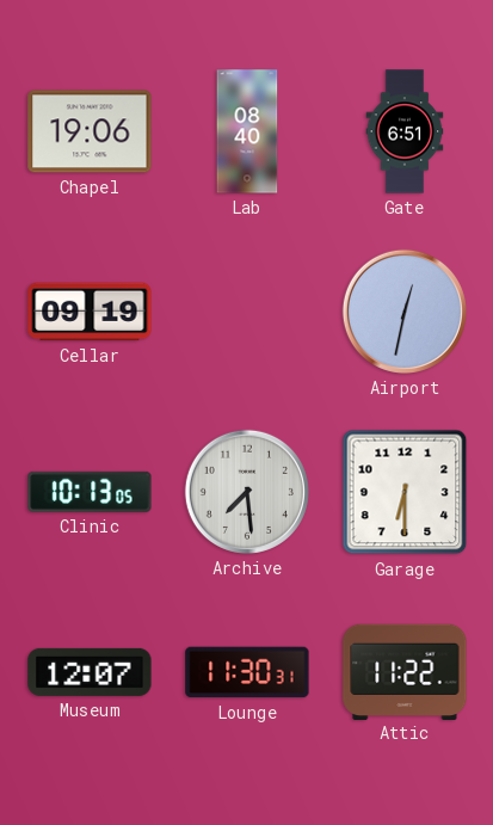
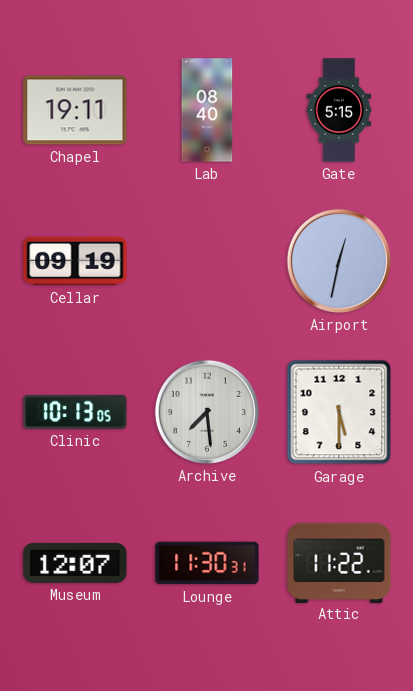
Chapel: 19:06 -> 19:11
Gate: 6:51 -> 5:15
Garage: 6:30 -> 5:30
